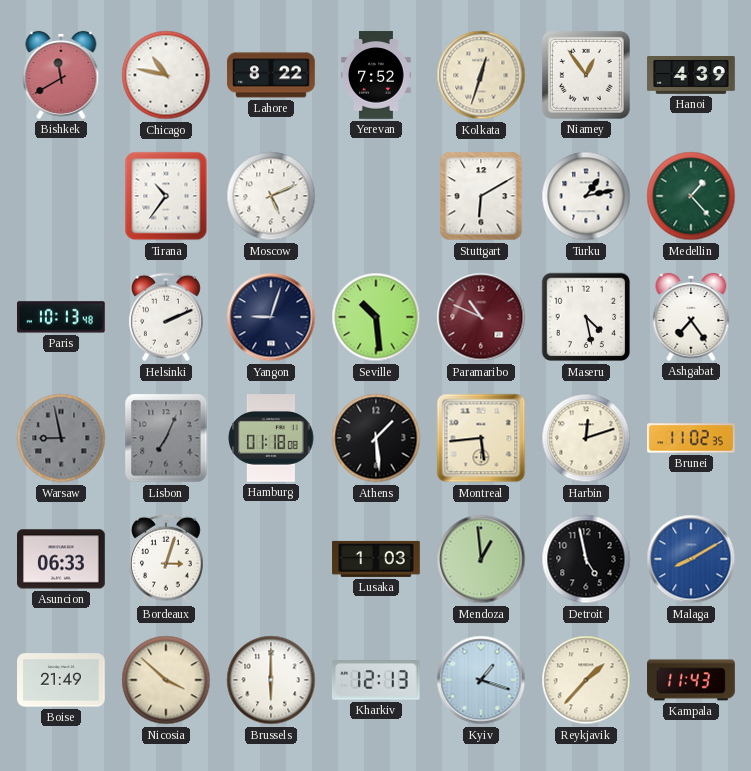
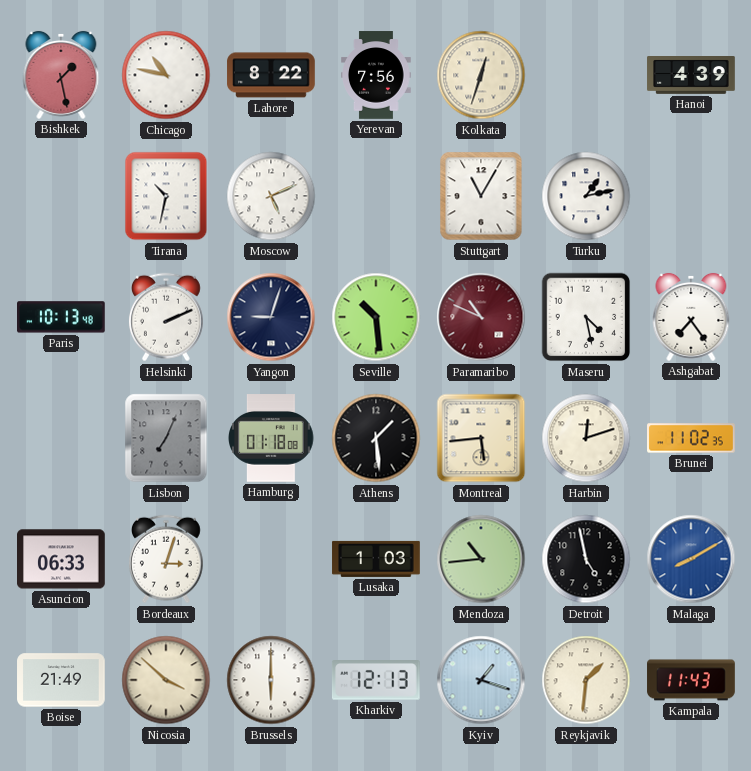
Bishkek: 11:40 -> 1:28
Yerevan: 7:52 -> 7:56
Niamey: 12:54 -> none
Tirana: 10:36 -> 10:32
Stuttgart: 6:10 -> 11:05
Medellin: 1:23 -> none
Warsaw: 8:58 -> none
Mendoza: 12:59 -> 10:44
Reykjavik: 1:37 -> 1:31
